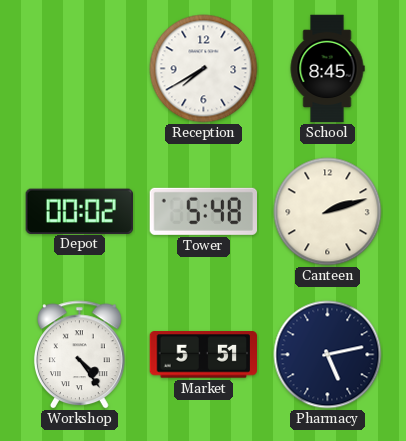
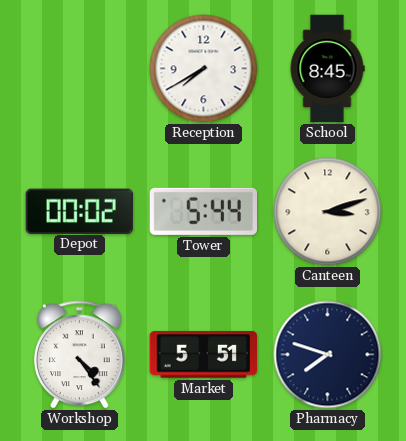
Tower: 5:48 -> 5:44
Canteen: 2:12 -> 3:12
Pharmacy: 5:13 -> 7:48
